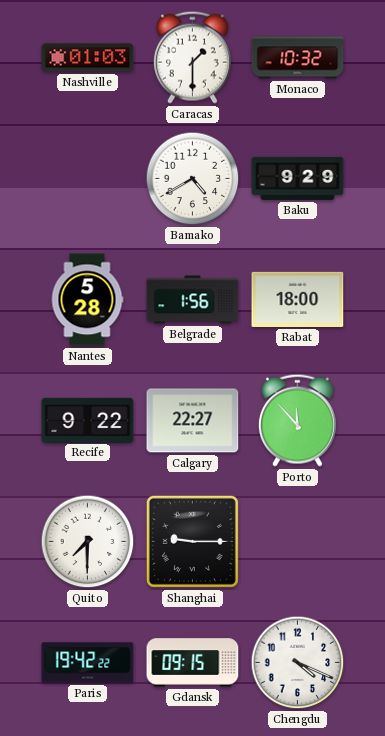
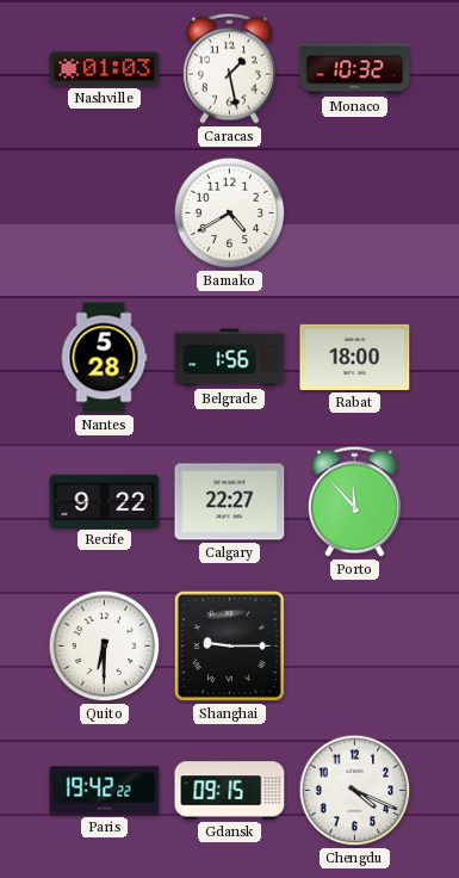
Caracas: 1:30 -> 1:28
Baku: 9:29 -> none
Quito: 7:30 -> 6:30
